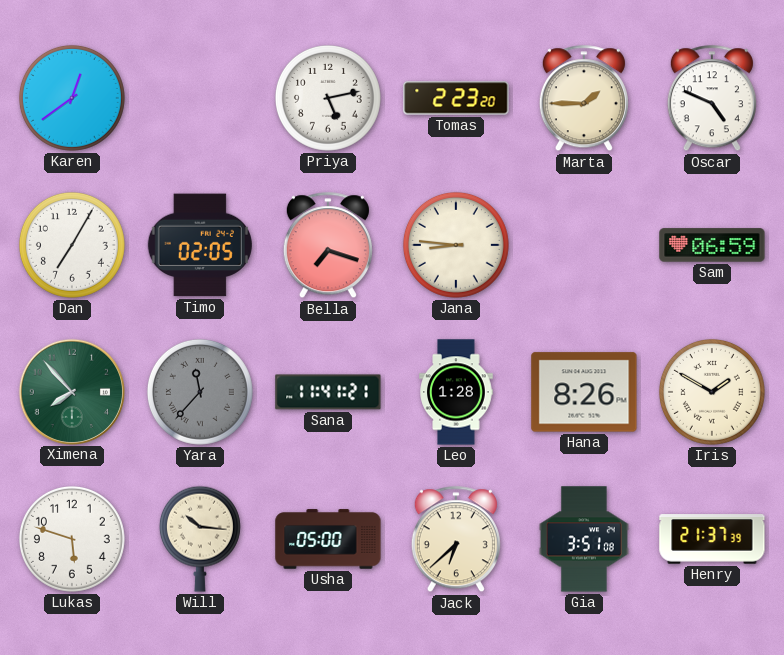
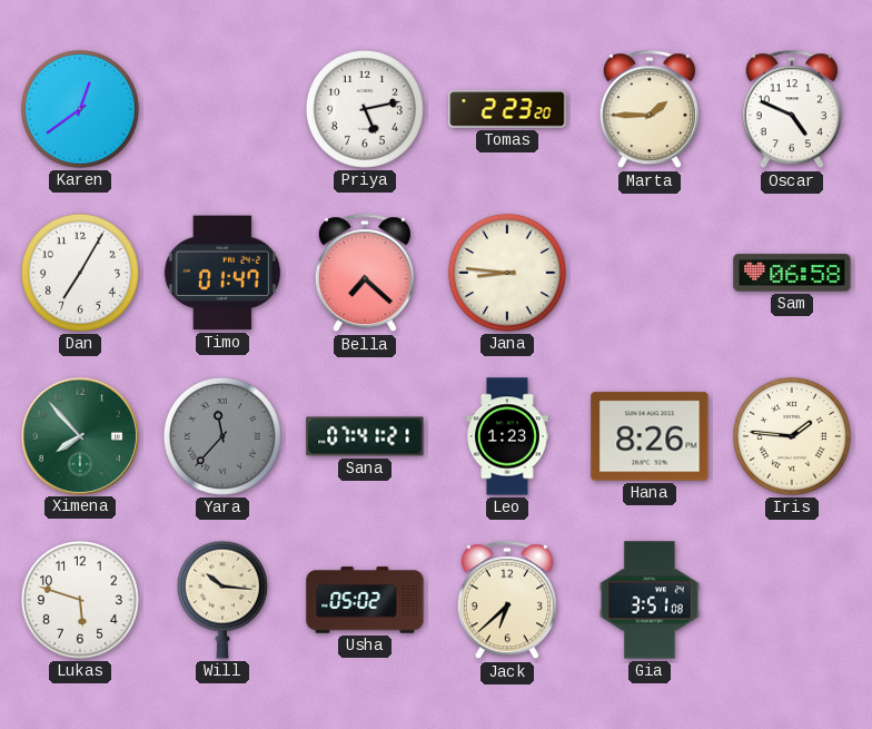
Timo: 02:05 -> 01:47
Bella: 7:18 -> 7:22
Sam: 06:59 -> 06:58
Sana: 11:41 -> 07:41
Leo: 1:28 -> 1:23
Iris: 1:50 -> 1:46
Usha: 05:00 -> 05:02
Henry: 21:37 -> none
